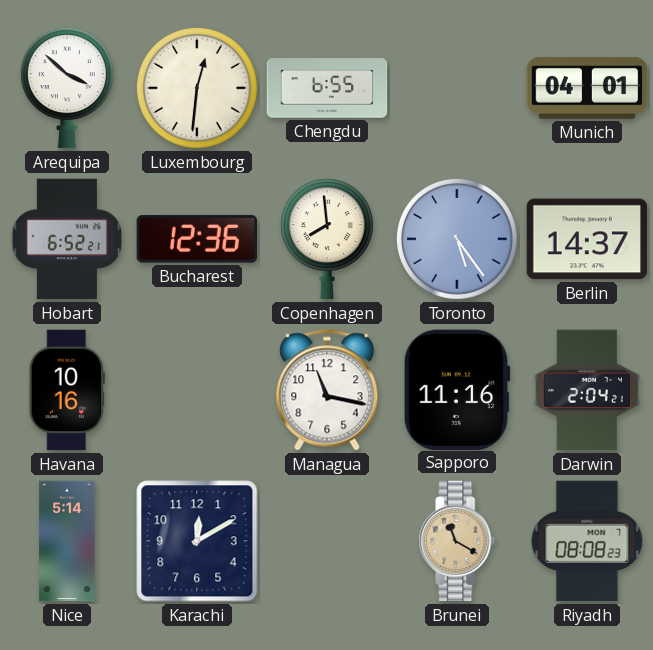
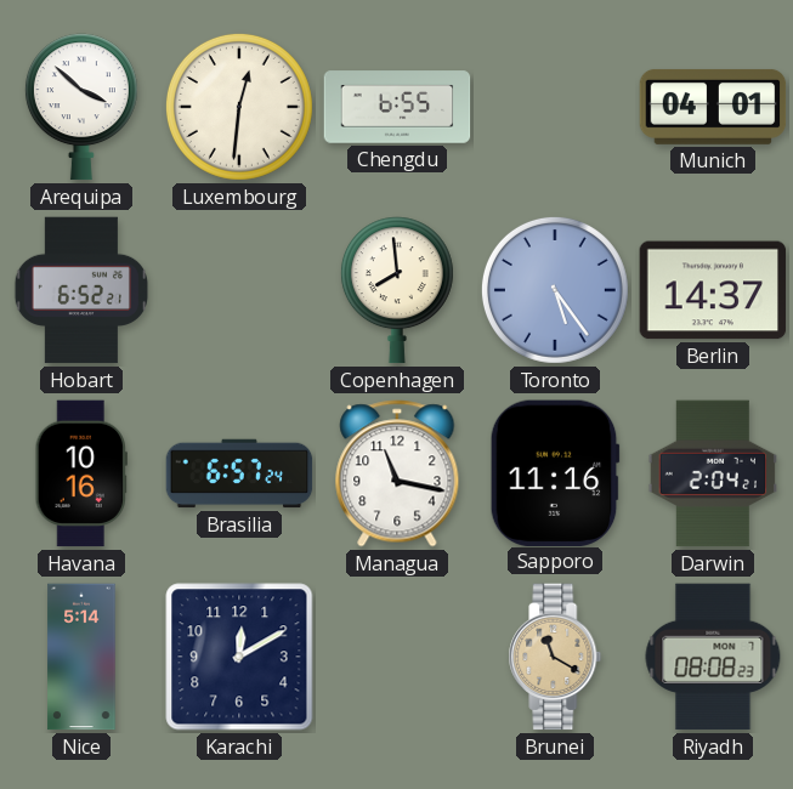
Bucharest: 12:36 -> none
Brasilia: none -> 6:57
